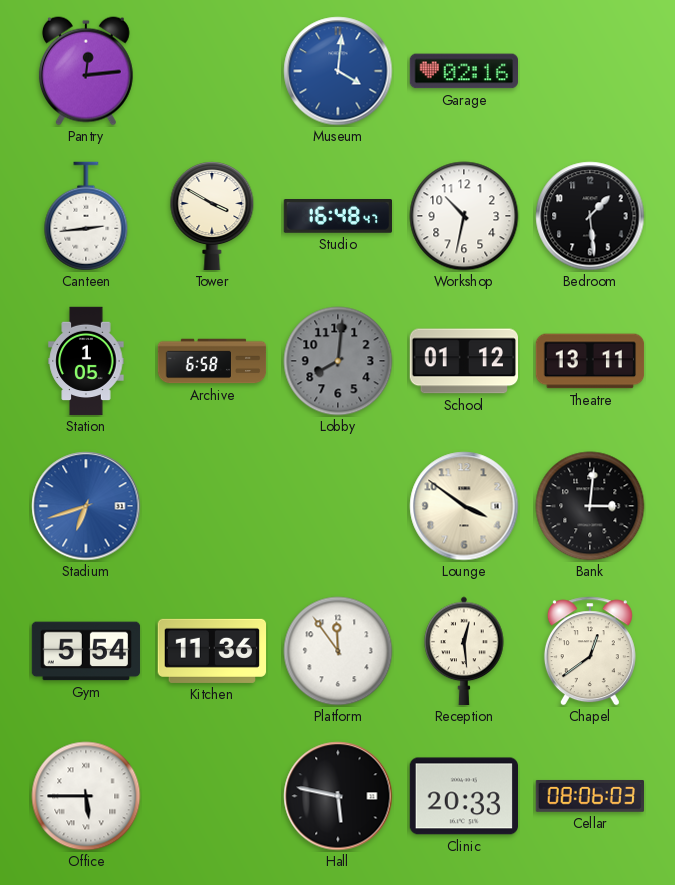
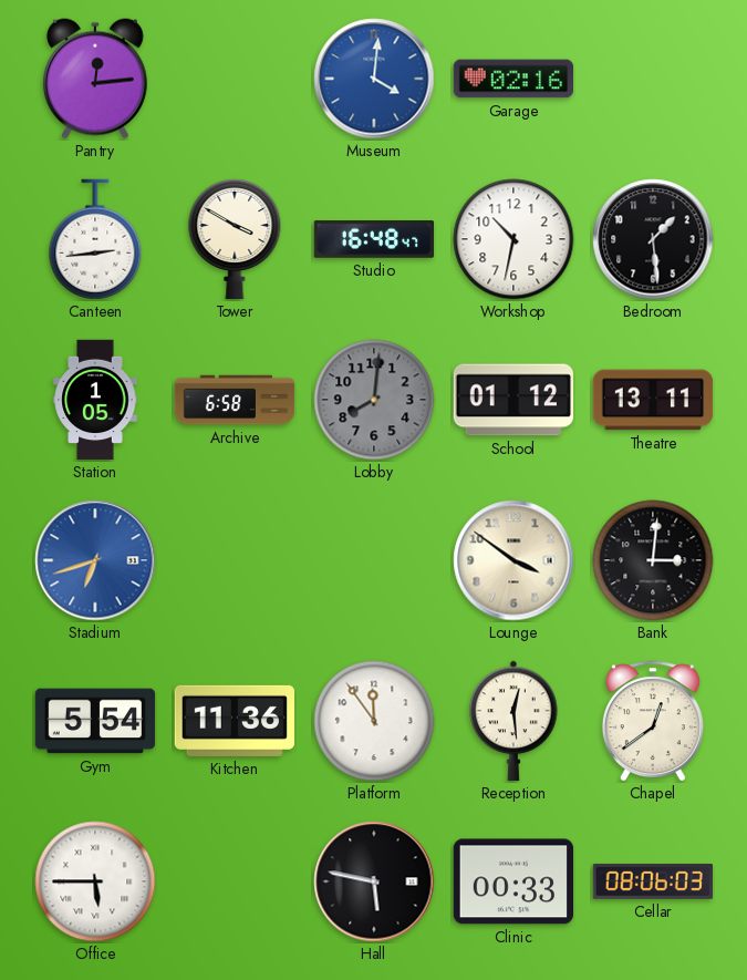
Clinic: 20:33 -> 00:33
